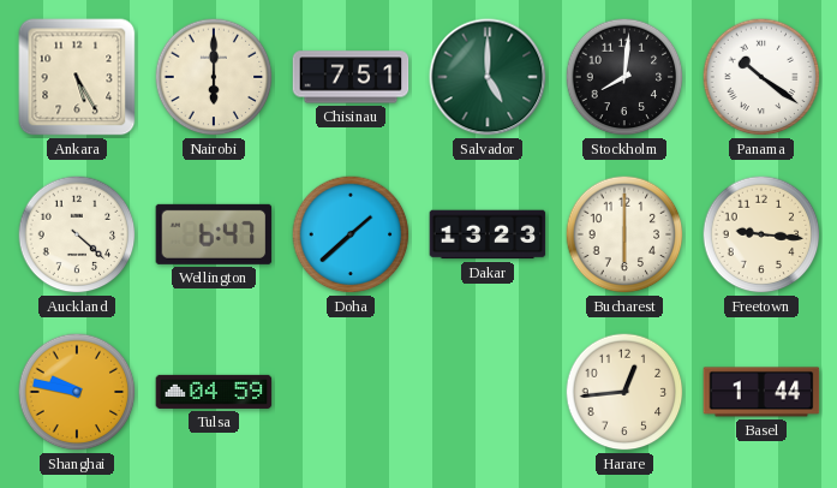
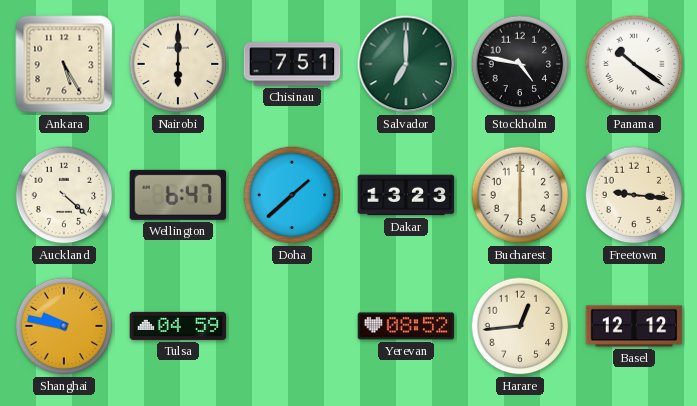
Salvador: 5:00 -> 7:00
Stockholm: 8:01 -> 4:47
Yerevan: none -> 08:52
Basel: 1:44 -> 12:12
